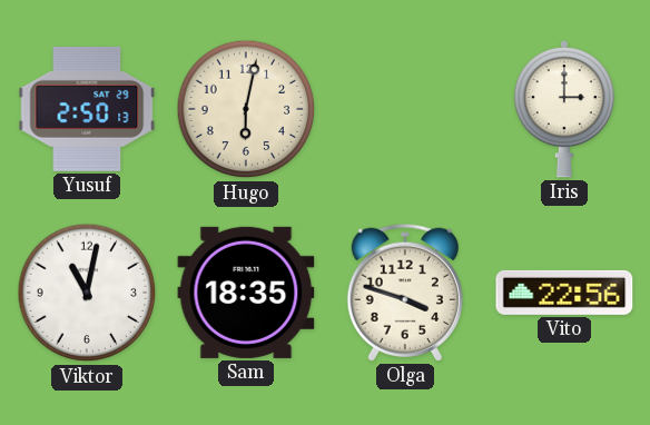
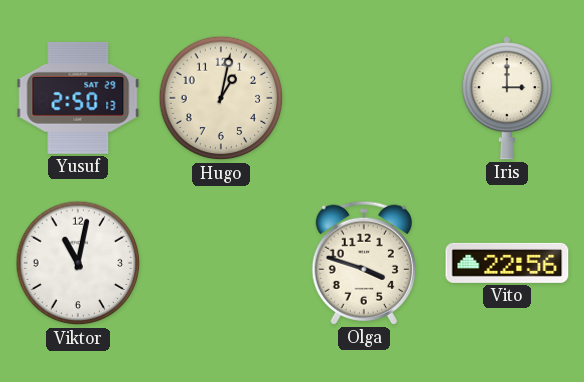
Hugo: 6:02 -> 1:02
Sam: 18:35 -> none
